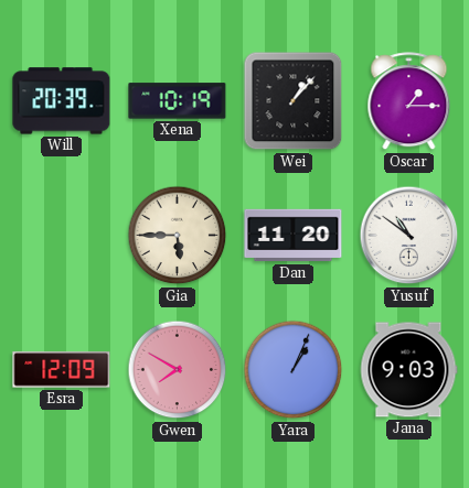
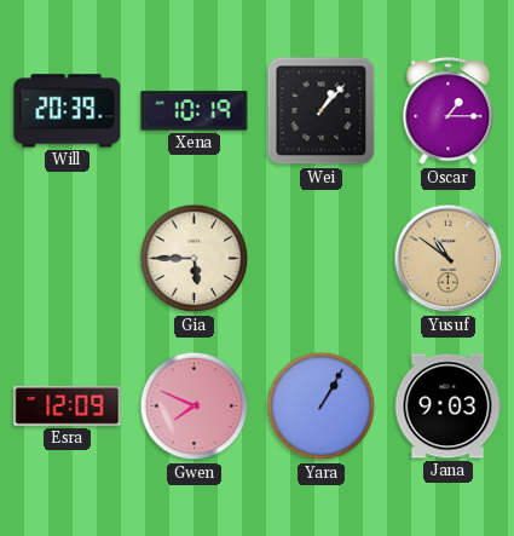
Dan: 11:20 -> none
Yusuf dial: white -> champagne
Gwen: 7:50 -> 7:49
Yara: 1:04 -> 1:05
